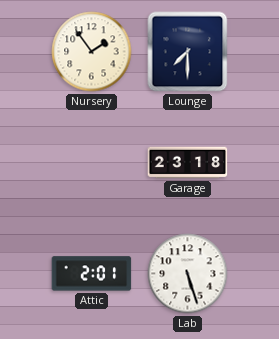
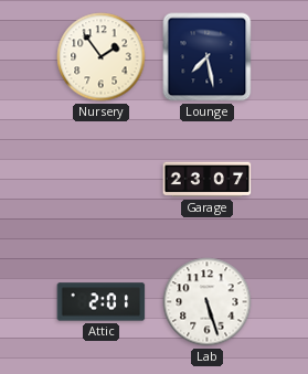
Lounge: 7:30 -> 7:28
Garage: 23:18 -> 23:07
